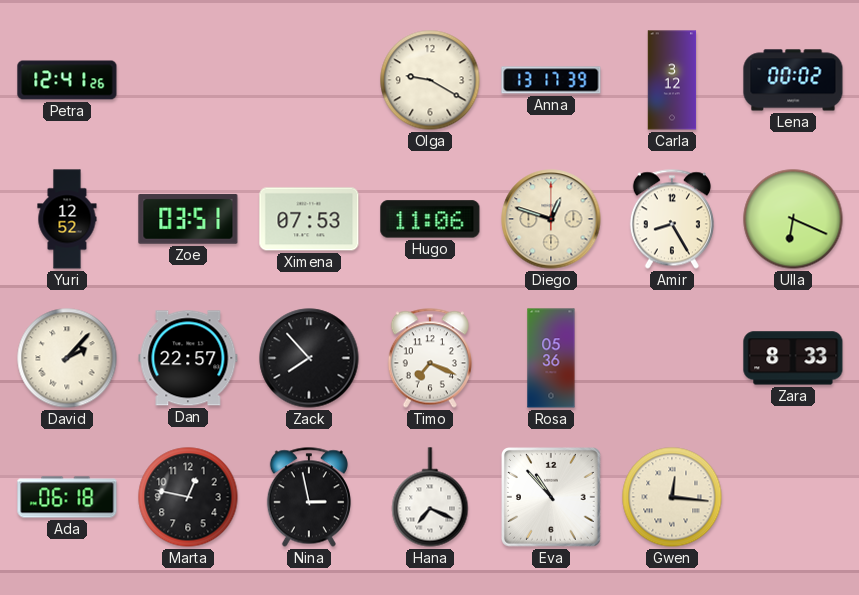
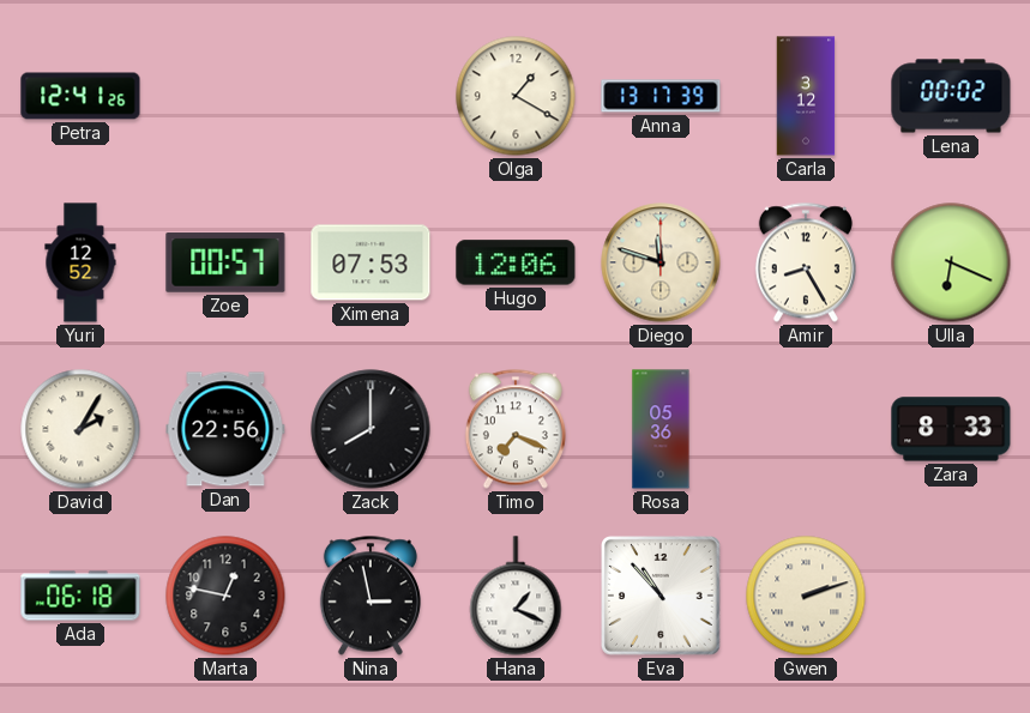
Olga: 9:20 -> 1:20
Zoe: 03:51 -> 00:57
Hugo: 11:06 -> 12:06
Diego: 12:48 -> 11:48
David: 2:07 -> 2:05
Dan: 22:57 -> 22:56
Zack: 7:53 -> 8:00
Hana: 7:19 -> 1:19
Gwen: 12:16 -> 2:12
